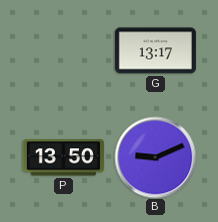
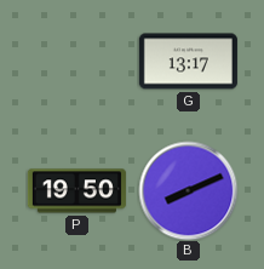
P: 13:50 -> 19:50
B: 9:11 -> 8:11
